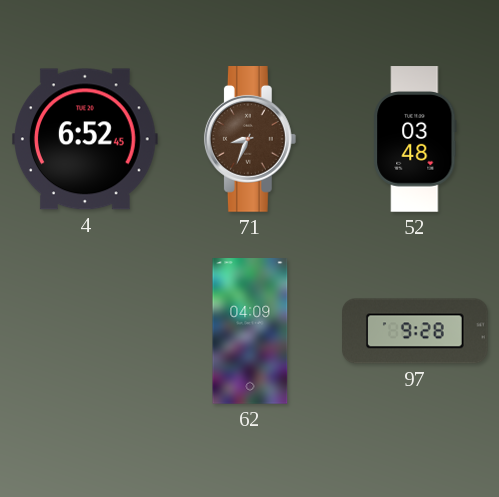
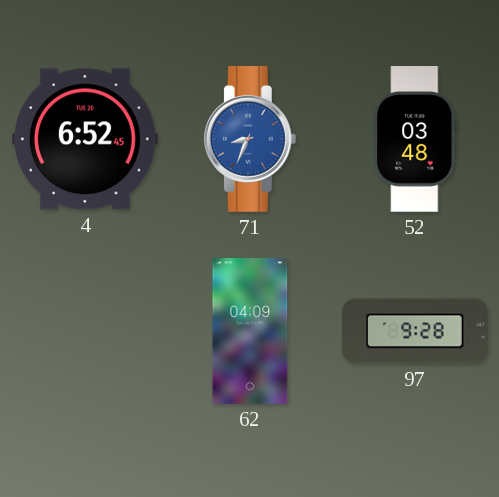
71 dial: brown -> blue
